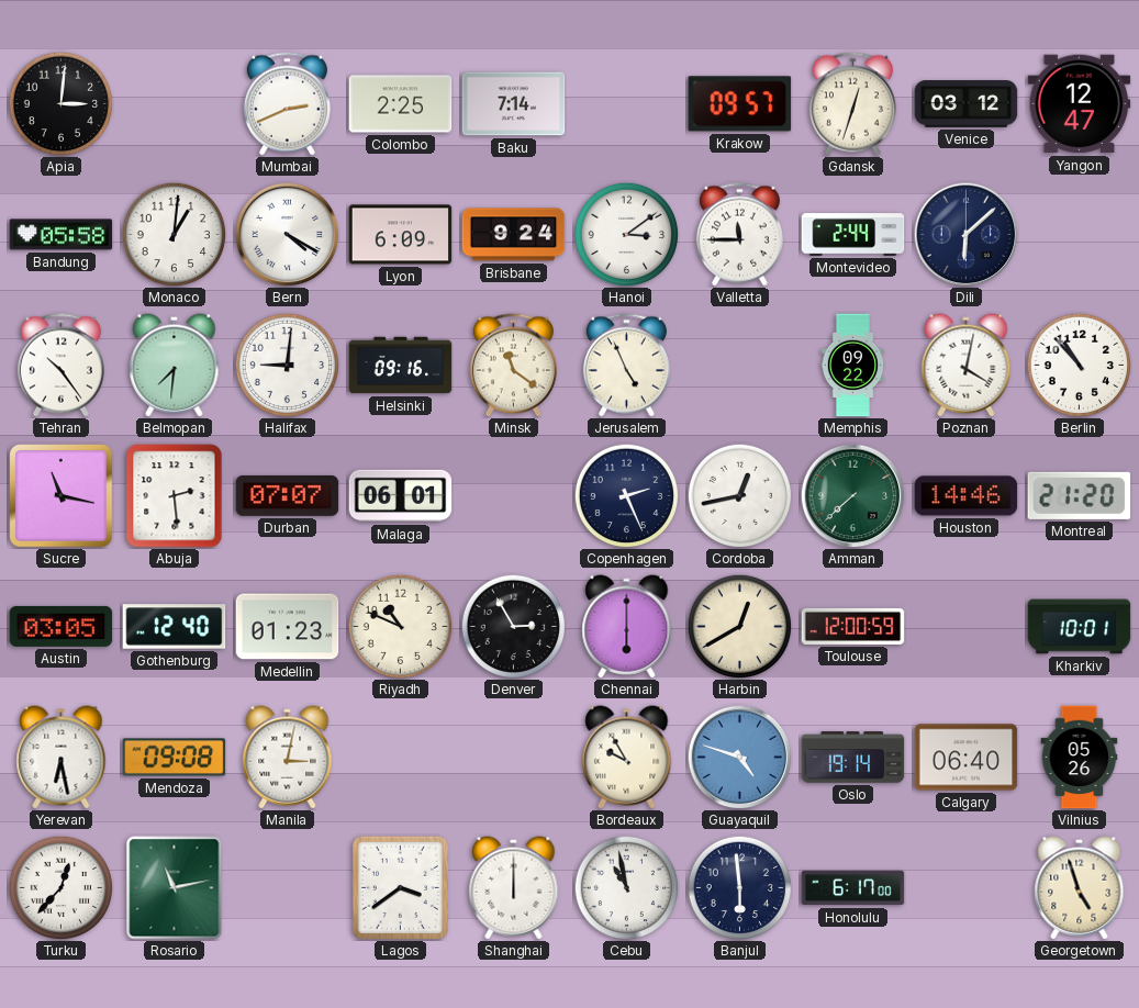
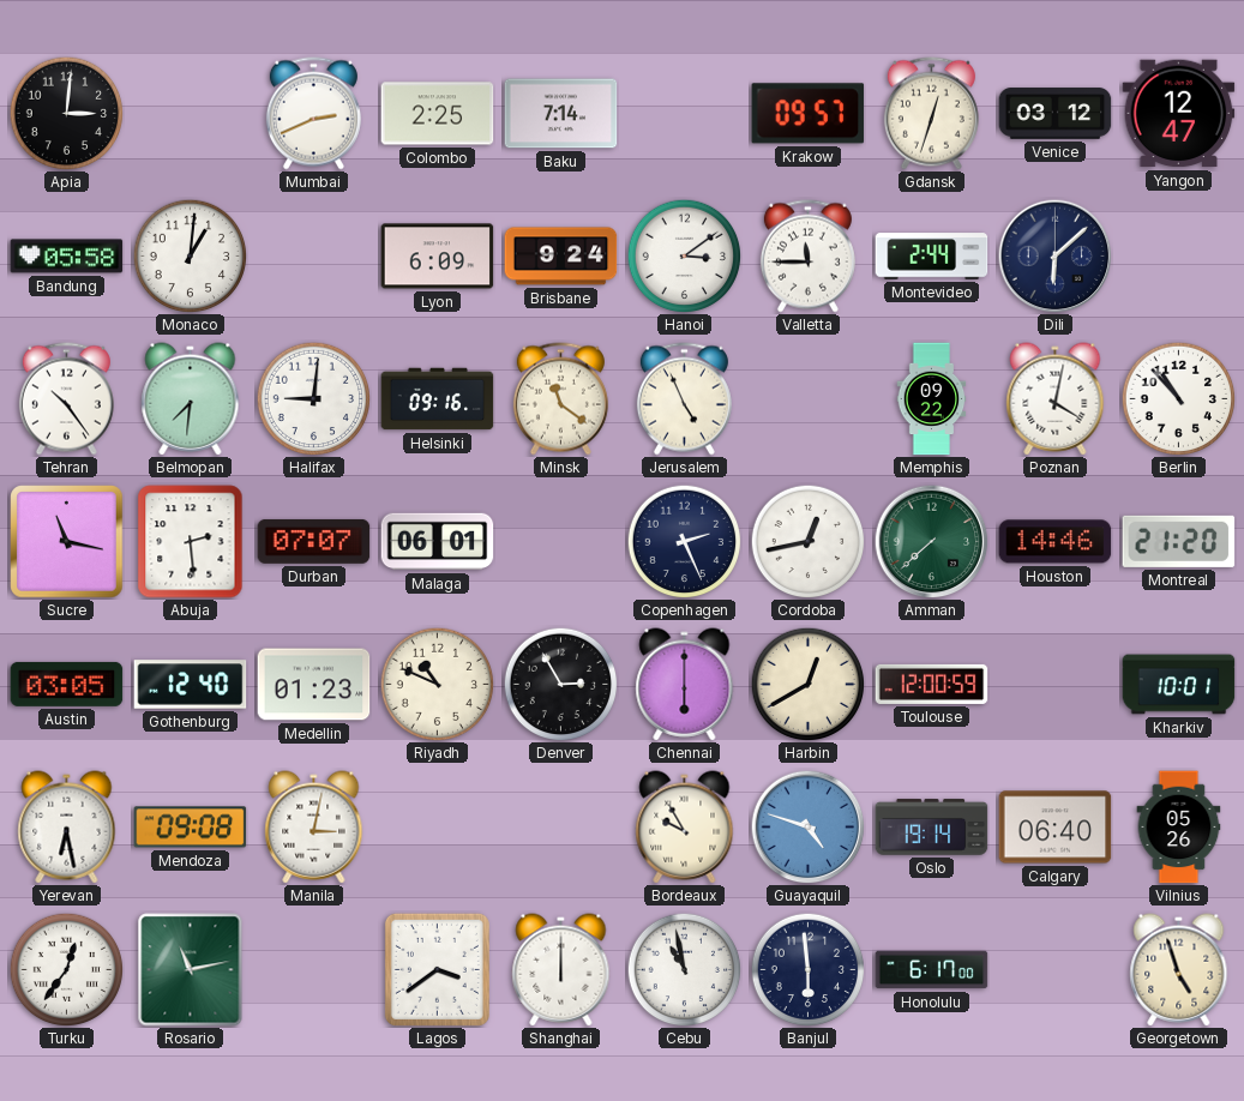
Bern: 4:20 -> none
Turku: 12:37 -> 12:36
